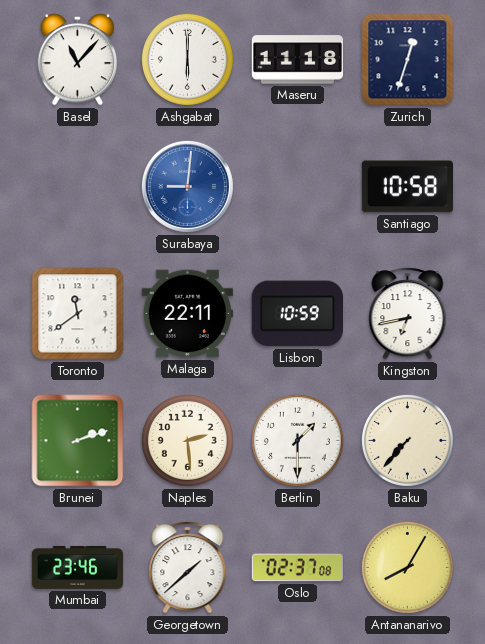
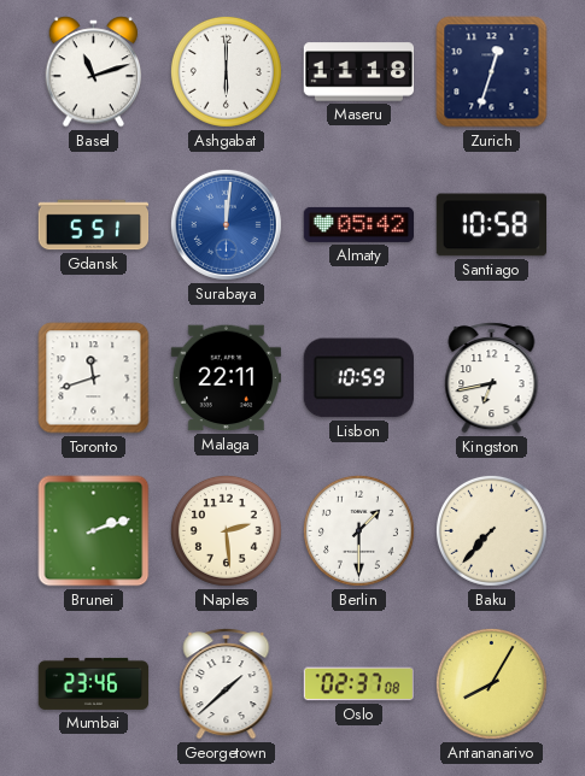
Basel: 11:07 -> 11:12
Gdansk: none -> 5:51
Surabaya: 9:01 -> 12:01
Almaty: none -> 05:42
Toronto: 11:39 -> 11:42
